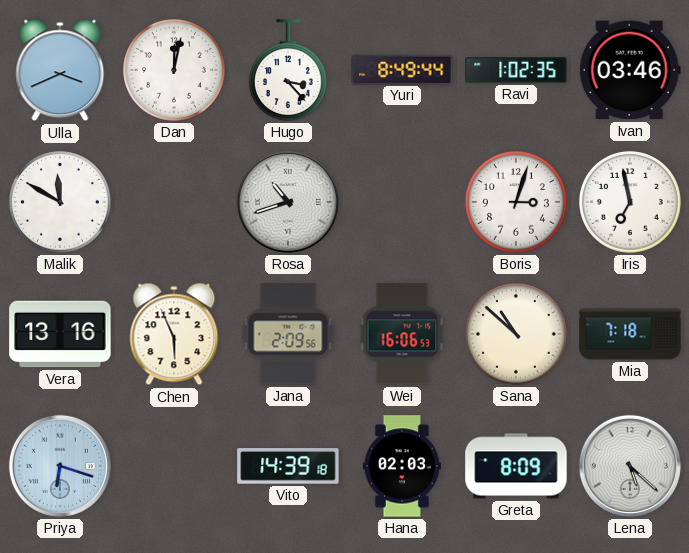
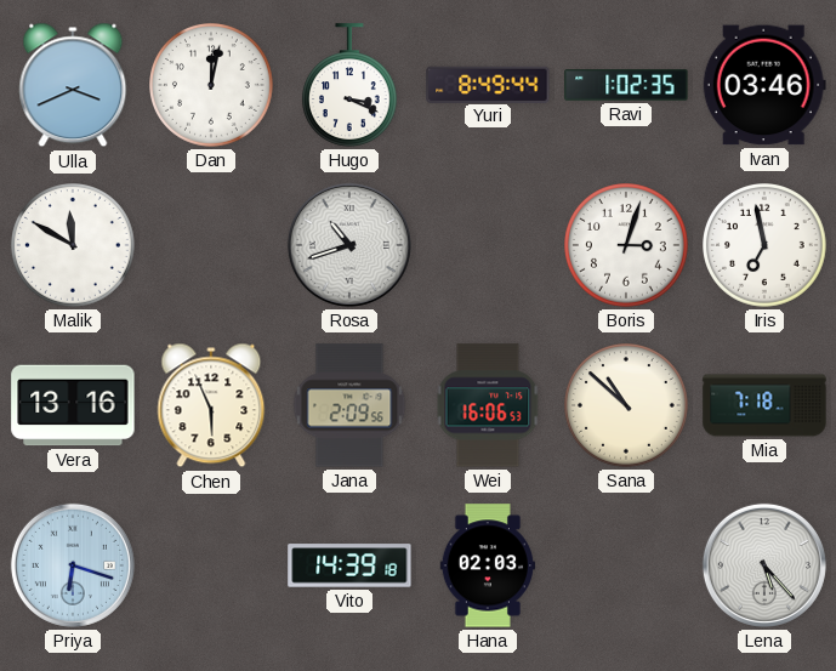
Hugo: 3:23 -> 3:19
Greta: 8:09 -> none
Lena: 5:22 -> 5:23
